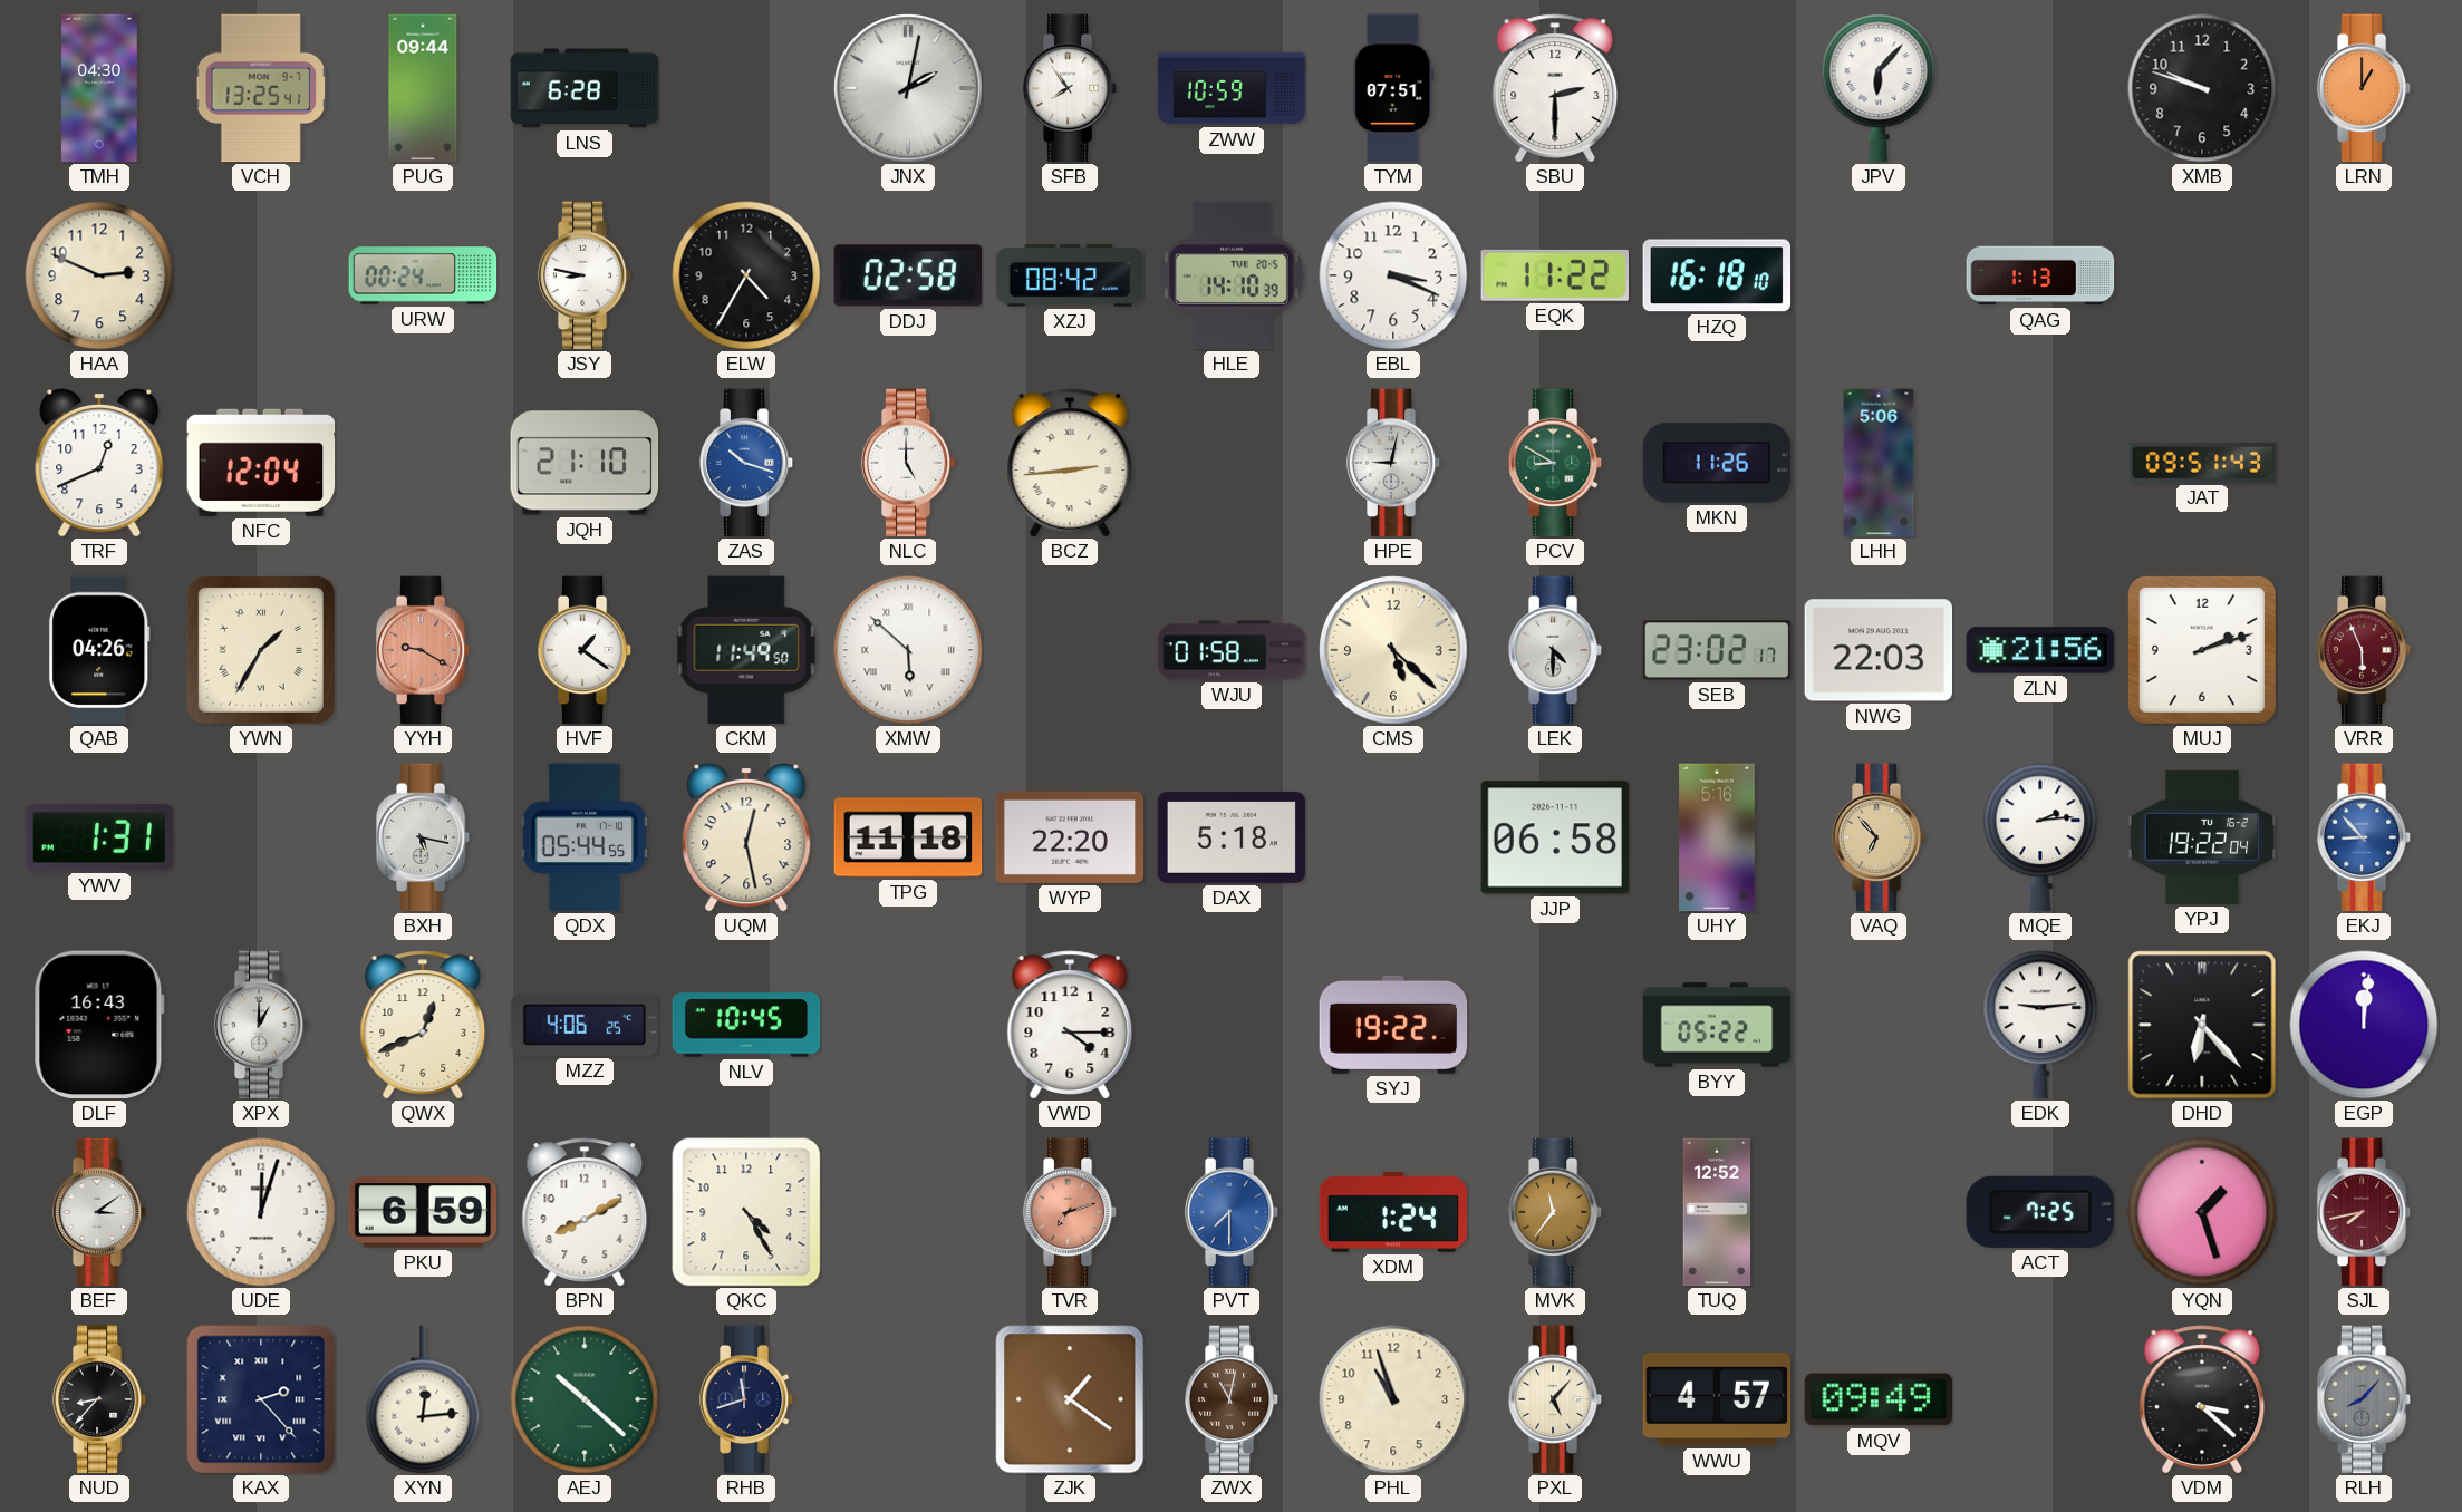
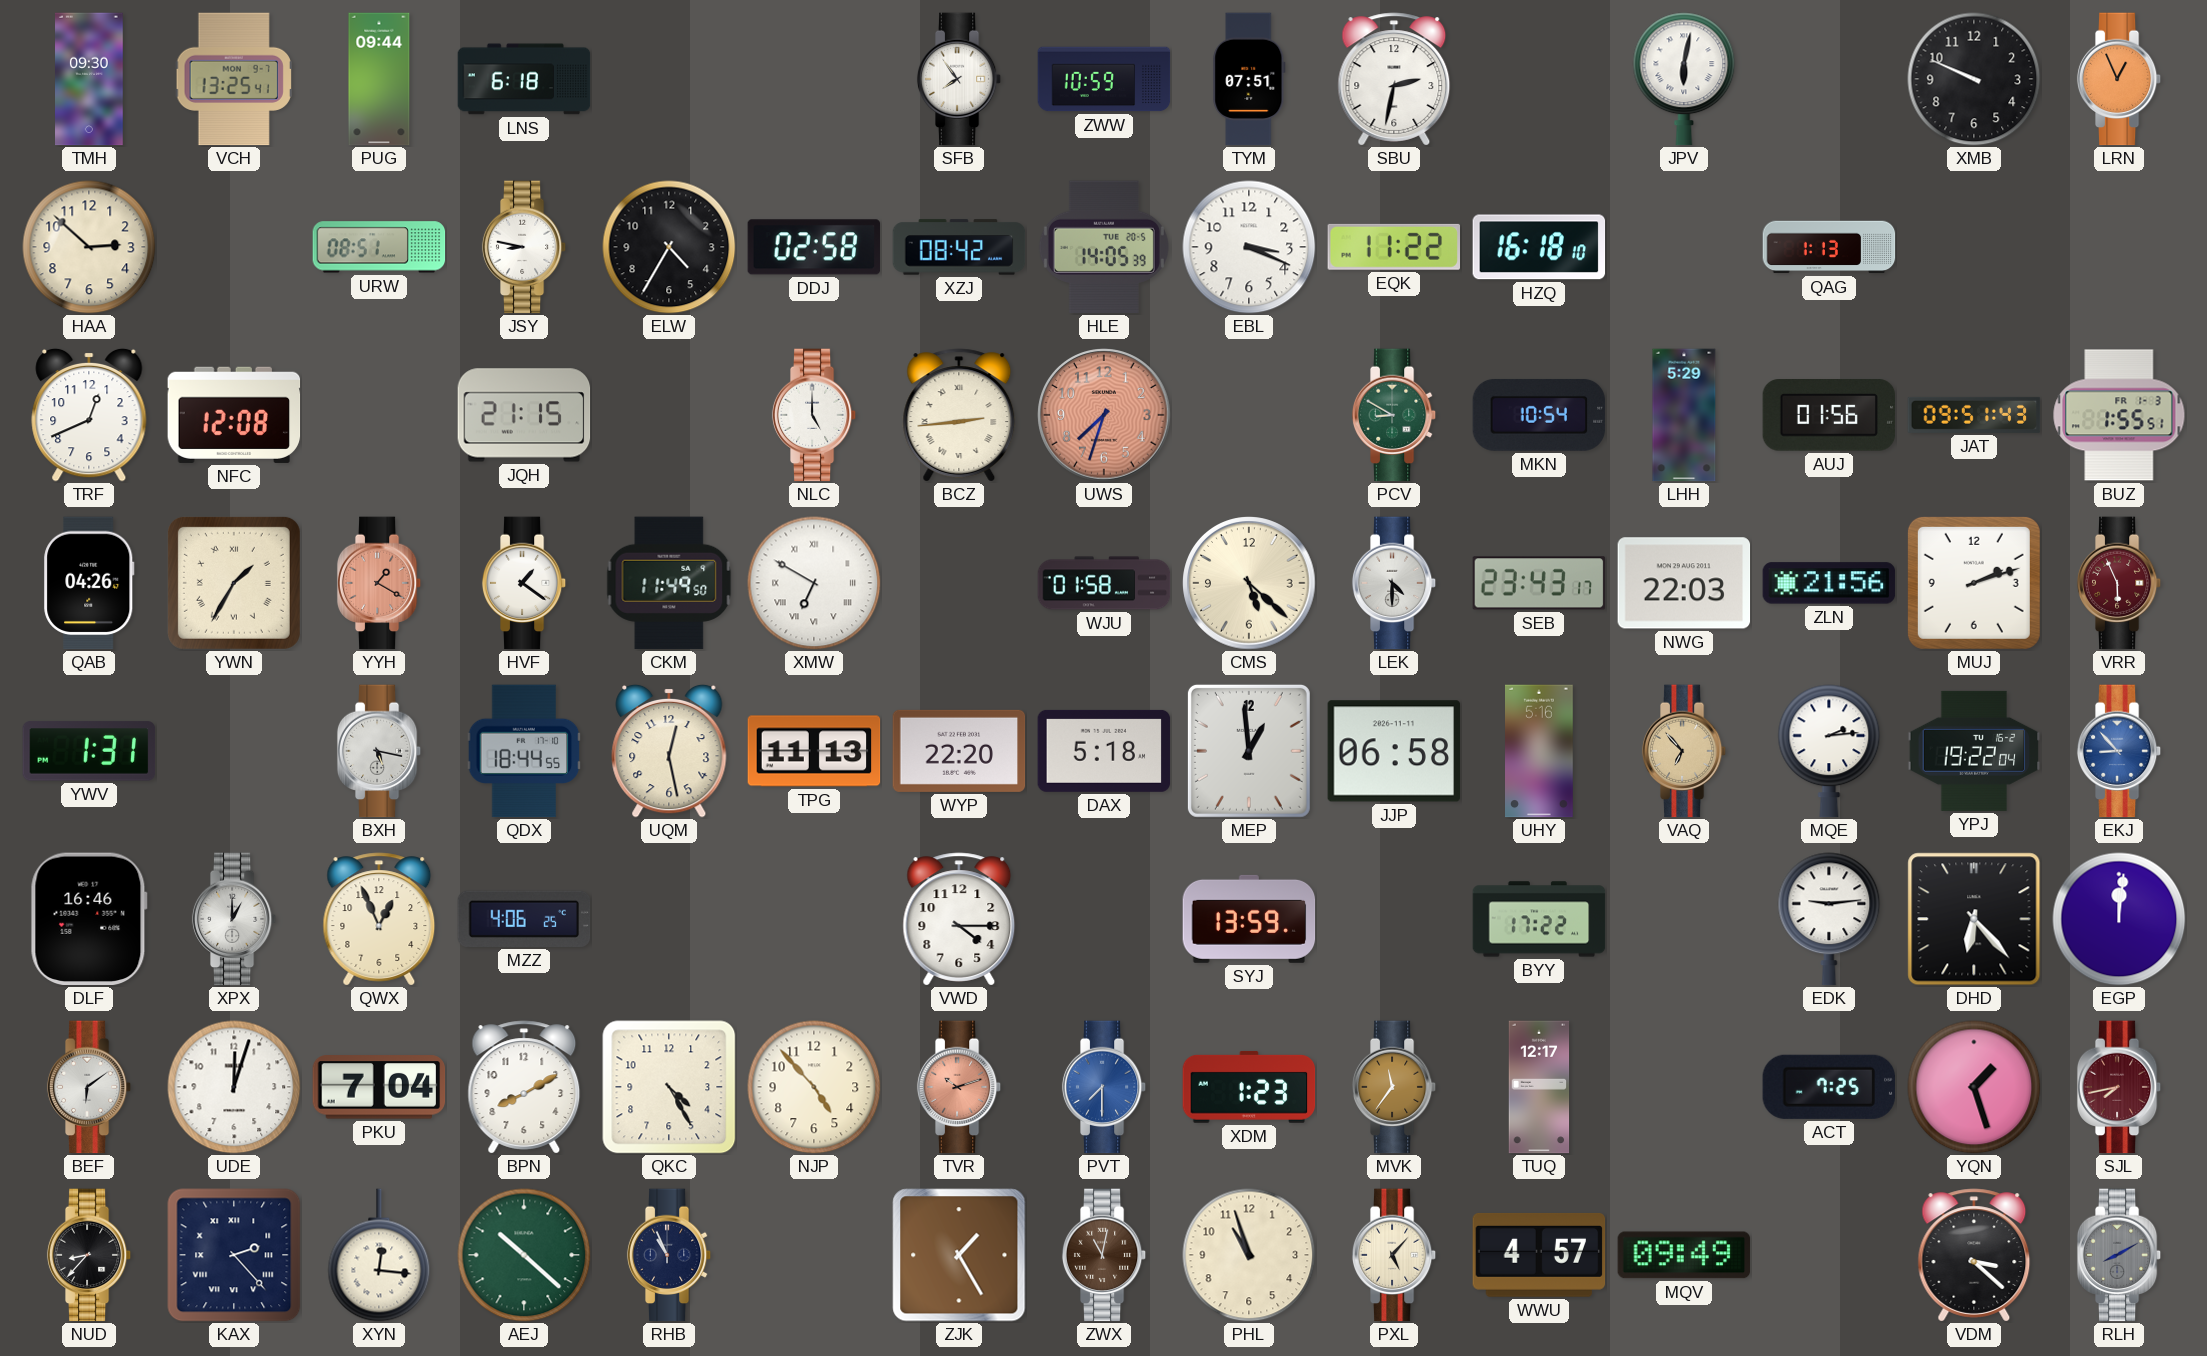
TMH: 04:30 -> 09:30
LNS: 6:28 -> 6:18
JNX: 2:02 -> none
SBU: 2:30 -> 2:32
JPV: 6:07 -> 6:02
XMB: 9:48 -> 9:49
LRN: 1:00 -> 12:56
HAA: 2:49 -> 2:52
URW: 00:24 -> 08:51
HLE: 14:10 -> 14:05
NFC: 12:04 -> 12:08
JQH: 21:10 -> 21:15
ZAS: 10:18 -> none
UWS: none -> 7:33
HPE: 9:02 -> none
MKN: 11:26 -> 10:54
LHH: 5:06 -> 5:29
AUJ: none -> 01:56
BUZ: none -> 1:55
YYH: 9:20 -> 1:20
XMW: 5:52 -> 6:50
SEB: 23:02 -> 23:43
QDX: 05:44 -> 18:44
TPG: 11:18 -> 11:13
MEP: none -> 12:59
DLF: 16:43 -> 16:46
QWX: 12:41 -> 12:56
NLV: 10:45 -> none
SYJ: 19:22 -> 13:59
BYY: 05:22 -> 17:22
BEF: 3:09 -> 6:09
PKU: 6:59 -> 7:04
NJP: none -> 4:53
TVR: 7:12 -> 10:12
XDM: 1:24 -> 1:23
TUQ: 12:52 -> 12:17
XYN: 12:14 -> 12:16
RHB: 11:42 -> 10:56
ZJK: 1:21 -> 1:25
RLH: 8:07 -> 8:10
